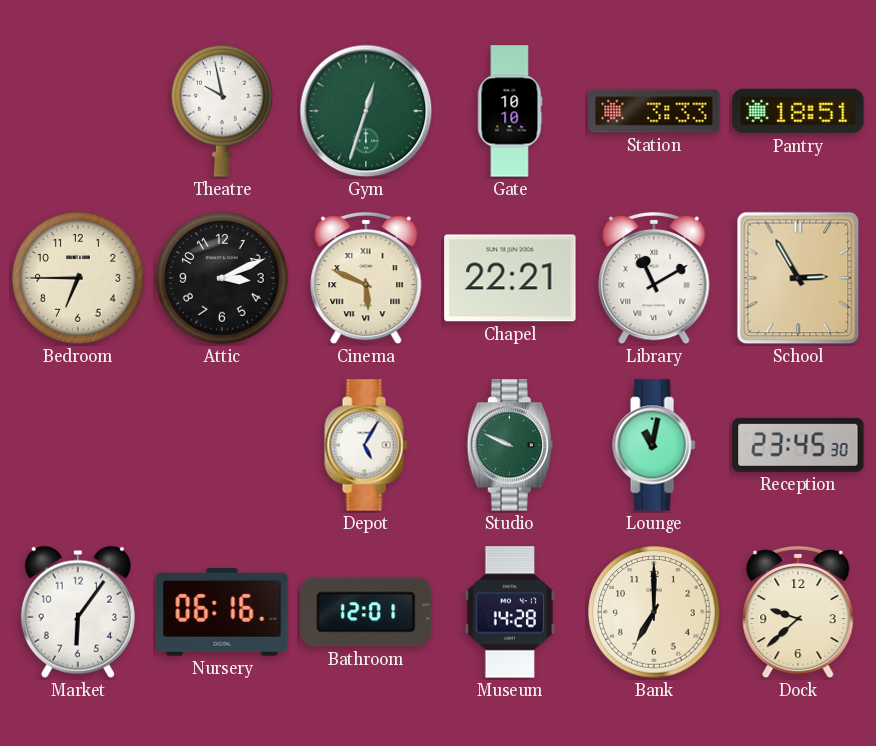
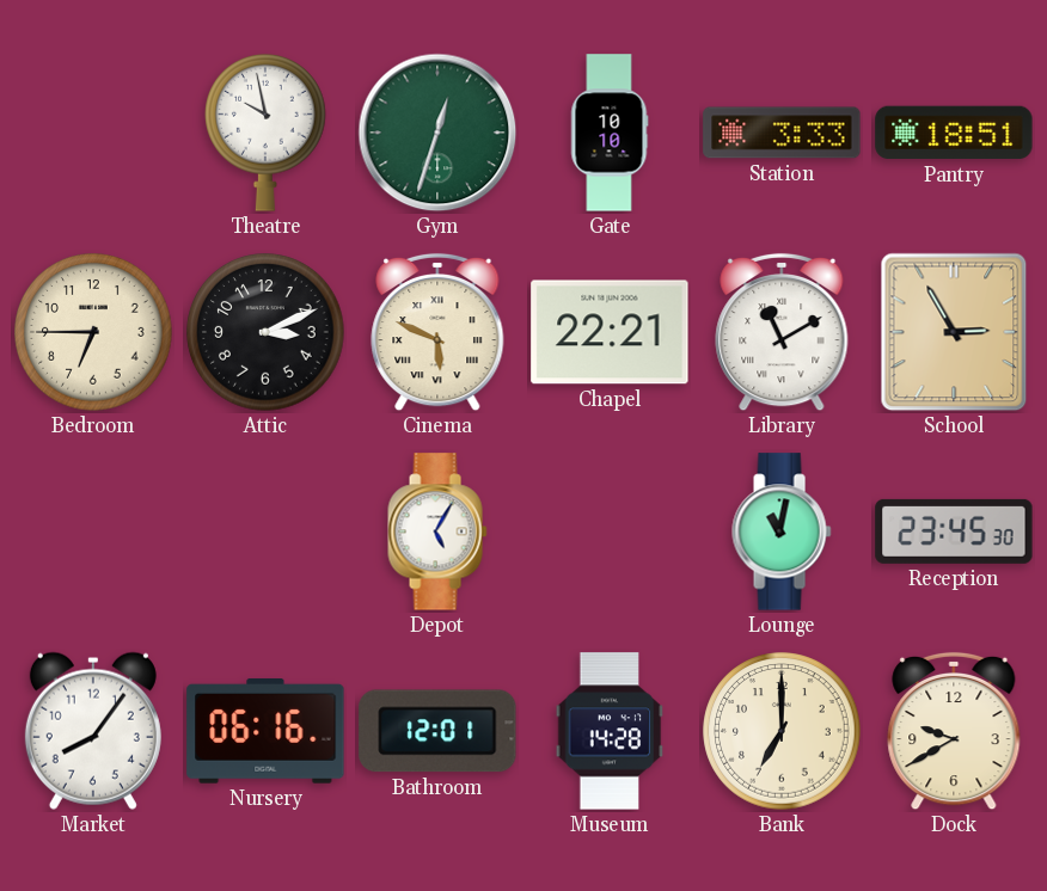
Studio: 9:49 -> none
Market: 6:06 -> 8:06
Dock: 9:38 -> 9:40
